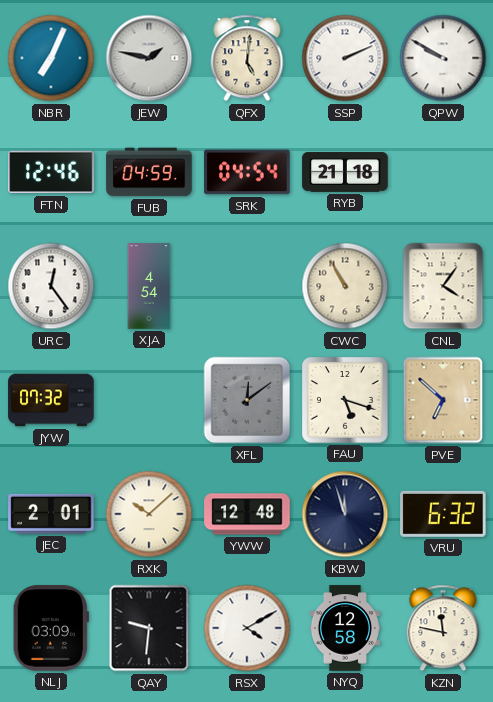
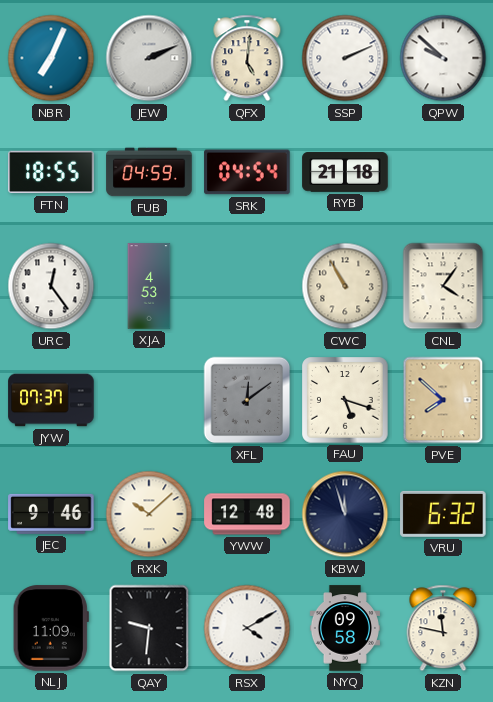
JEW: 1:47 -> 2:11
QPW: 9:50 -> 9:52
FTN: 12:46 -> 18:55
XJA: 4:54 -> 4:53
JYW: 07:32 -> 07:37
PVE: 6:52 -> 7:52
JEC: 2:01 -> 9:46
NLJ: 03:09 -> 11:09
NYQ: 12:58 -> 09:58
